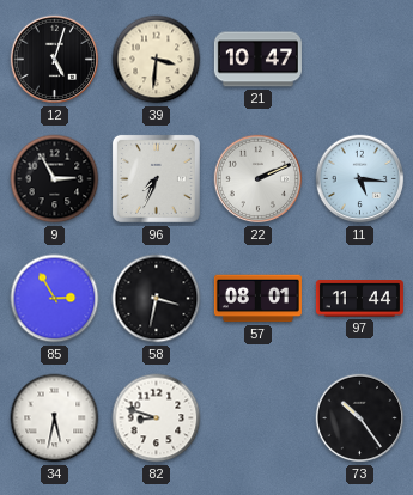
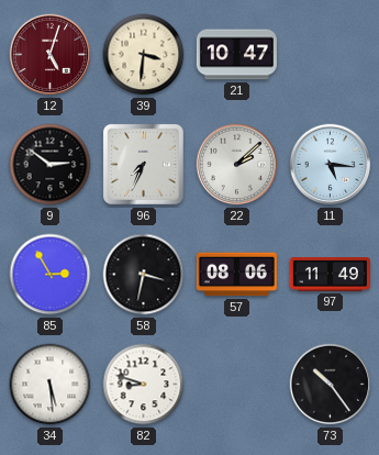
12 dial: black -> burgundy
9: 2:55 -> 2:51
22: 2:11 -> 2:08
57: 08:01 -> 08:06
97: 11:44 -> 11:49
34: 5:32 -> 5:29
